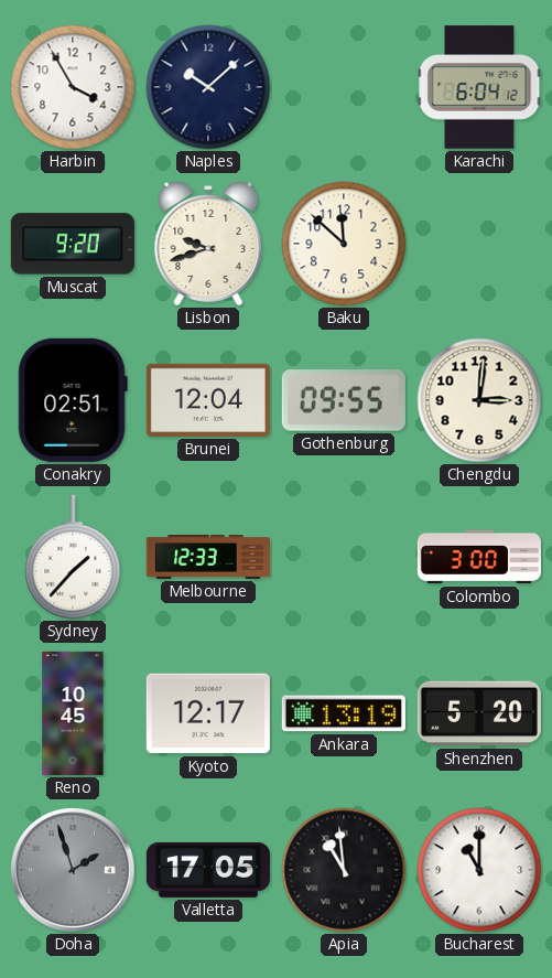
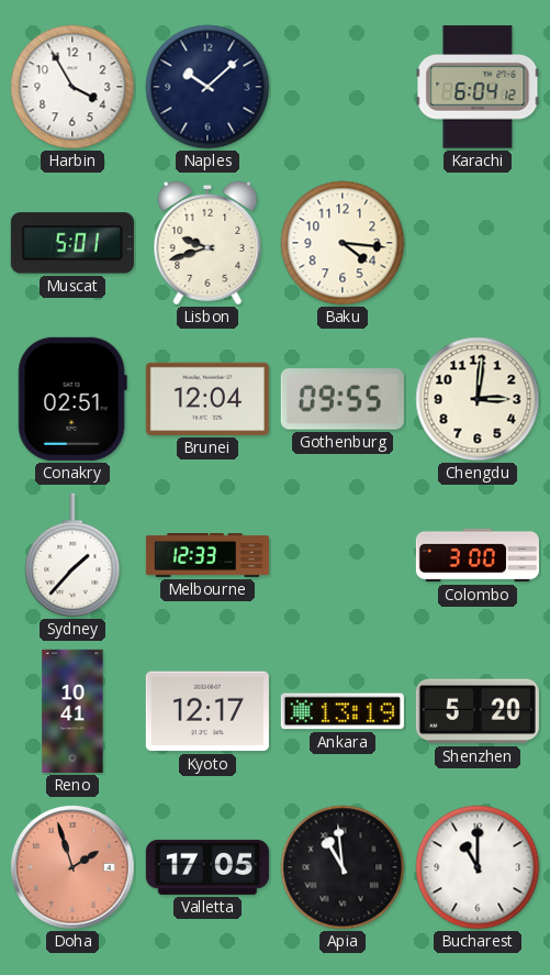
Muscat: 9:20 -> 5:01
Baku: 11:52 -> 4:16
Reno: 10:45 -> 10:41
Doha dial: grey -> salmon
